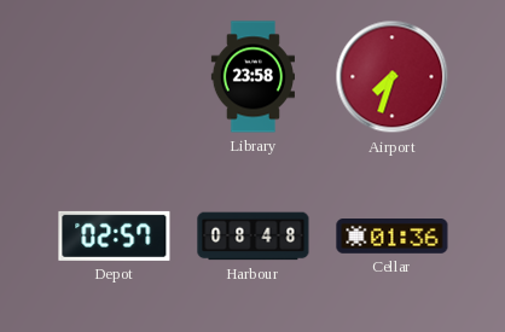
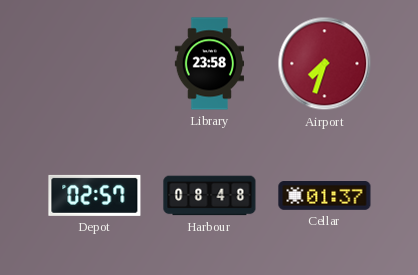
Cellar: 01:36 -> 01:37
